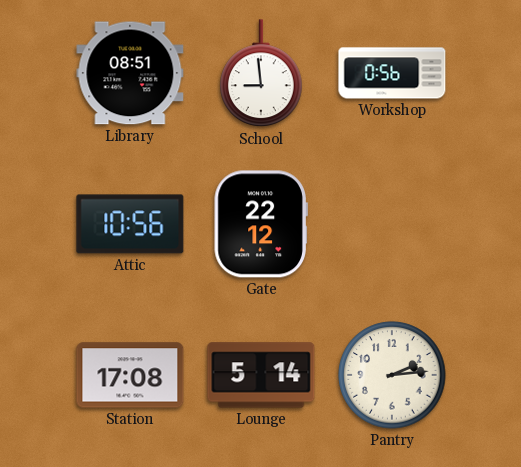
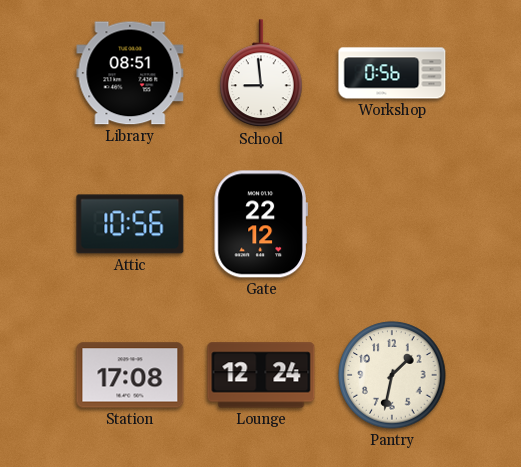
Lounge: 5:14 -> 12:24
Pantry: 2:14 -> 1:32
